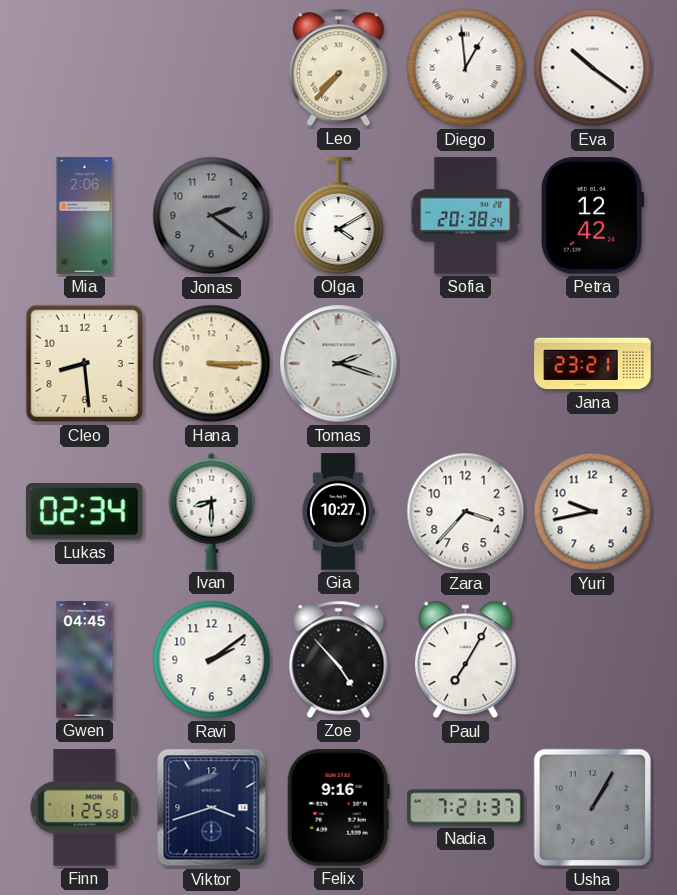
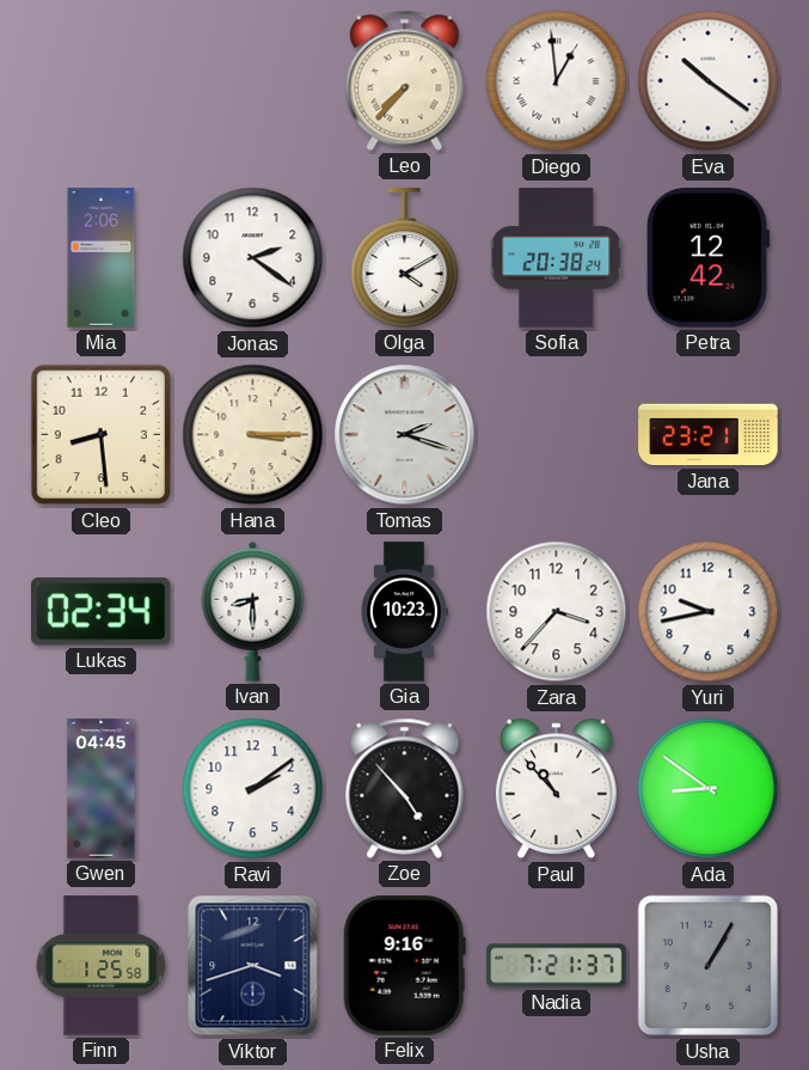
Jonas dial: grey -> white
Gia: 10:27 -> 10:23
Paul: 7:05 -> 10:53
Ada: none -> 8:51
